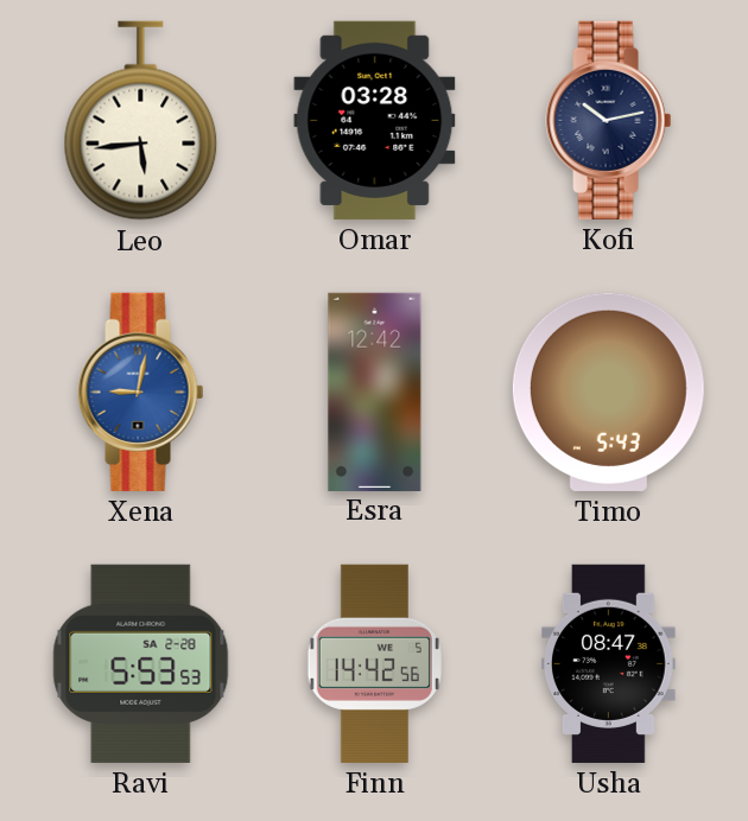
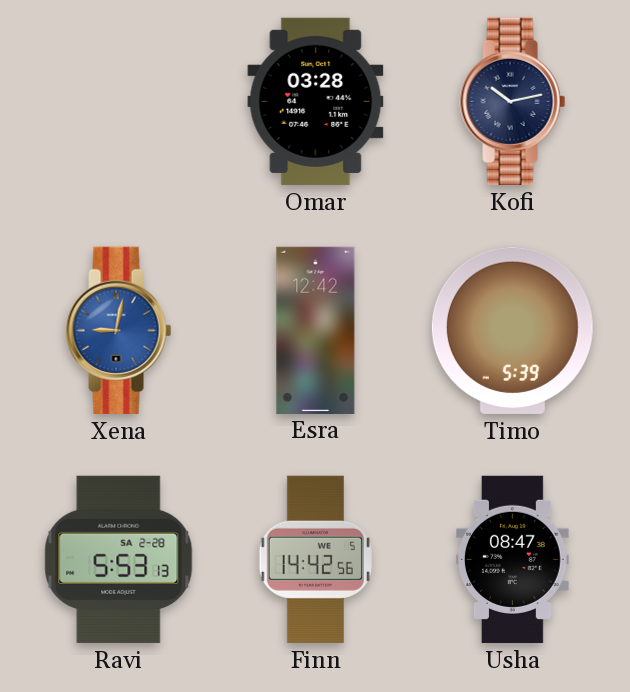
Leo: 5:44 -> none
Timo: 5:43 -> 5:39
Ravi: 5:53:53 -> 5:53:13
